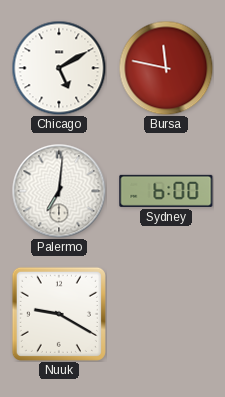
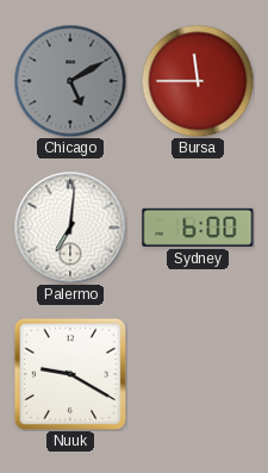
Chicago dial: white -> grey
Bursa: 11:47 -> 11:45
